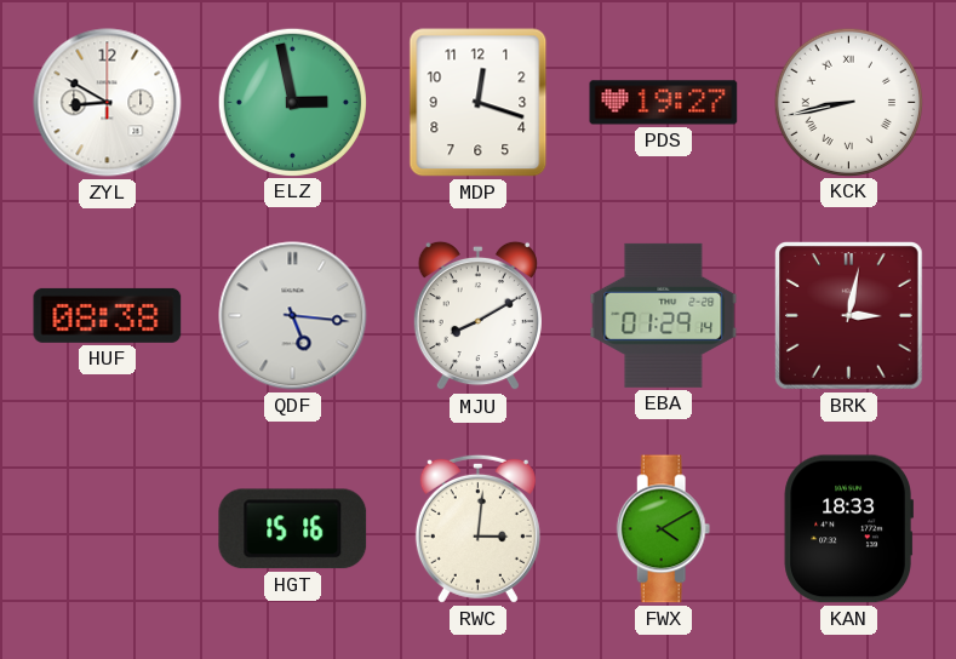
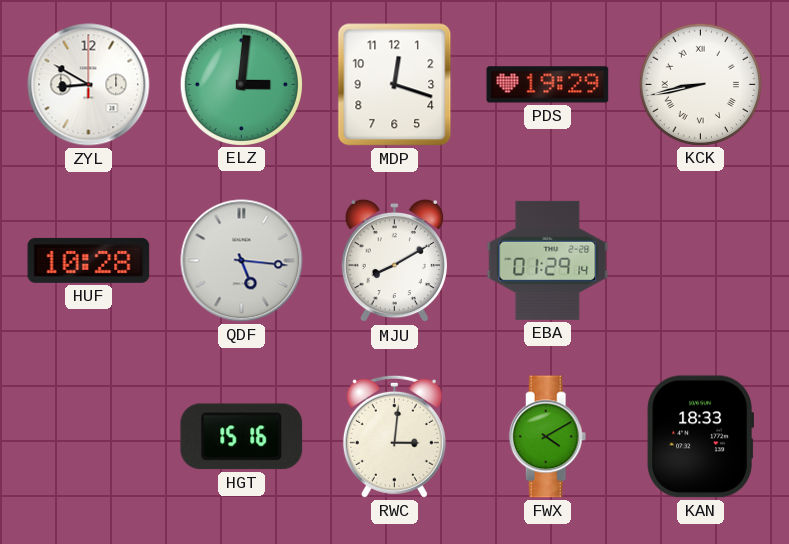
ELZ: 2:58 -> 3:01
PDS: 19:27 -> 19:29
HUF: 08:38 -> 10:28
BRK: 3:02 -> none
